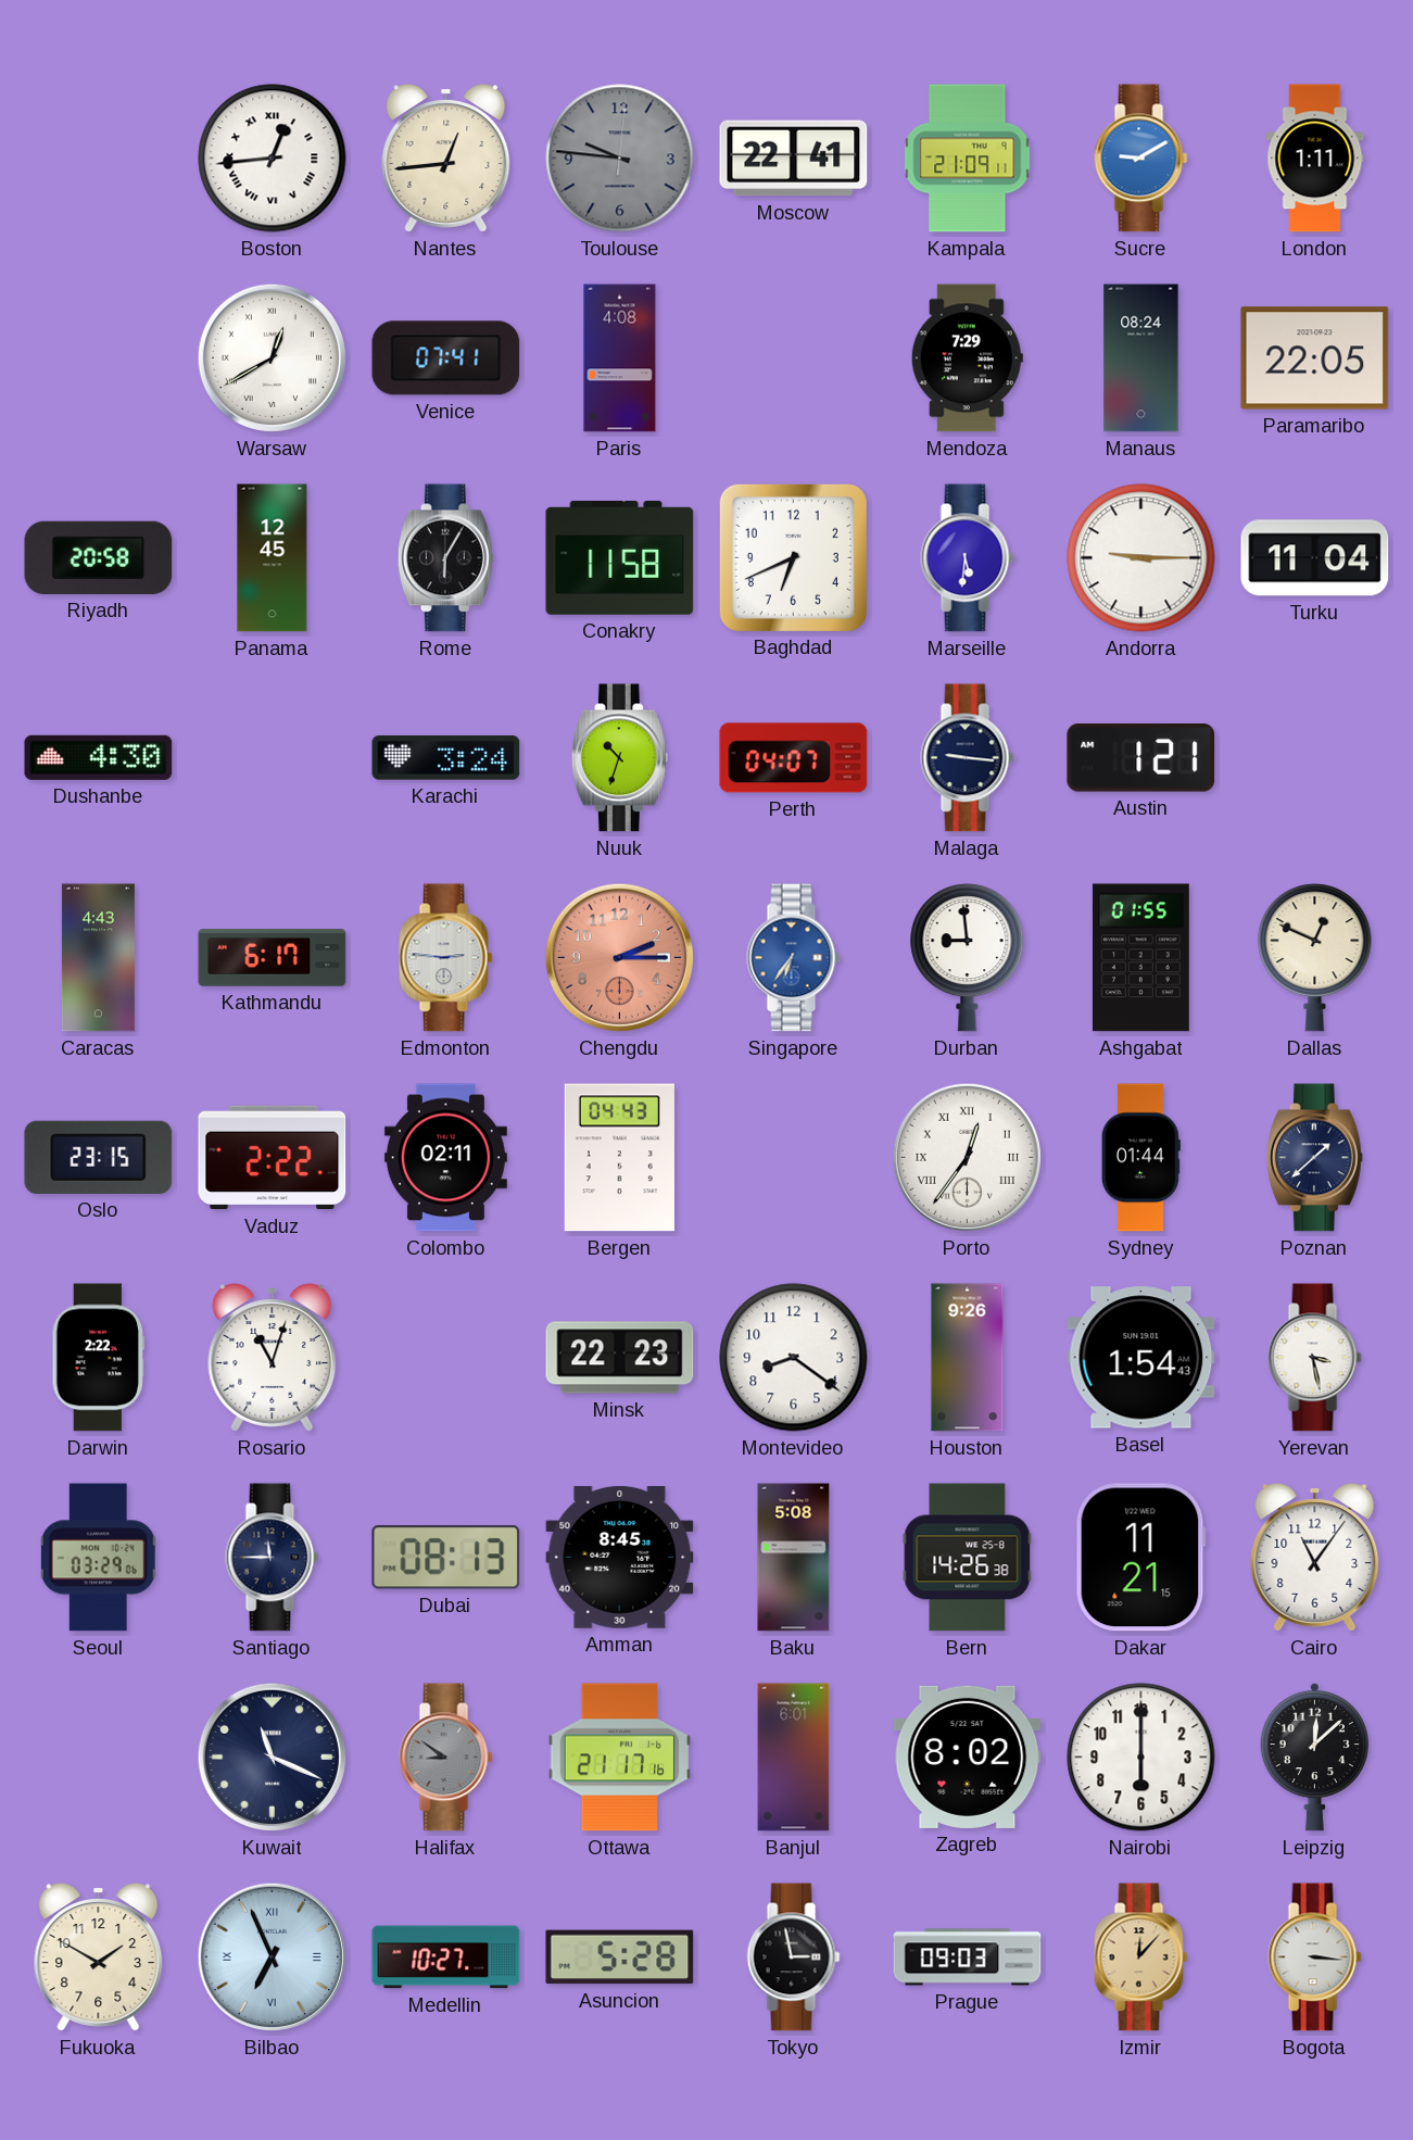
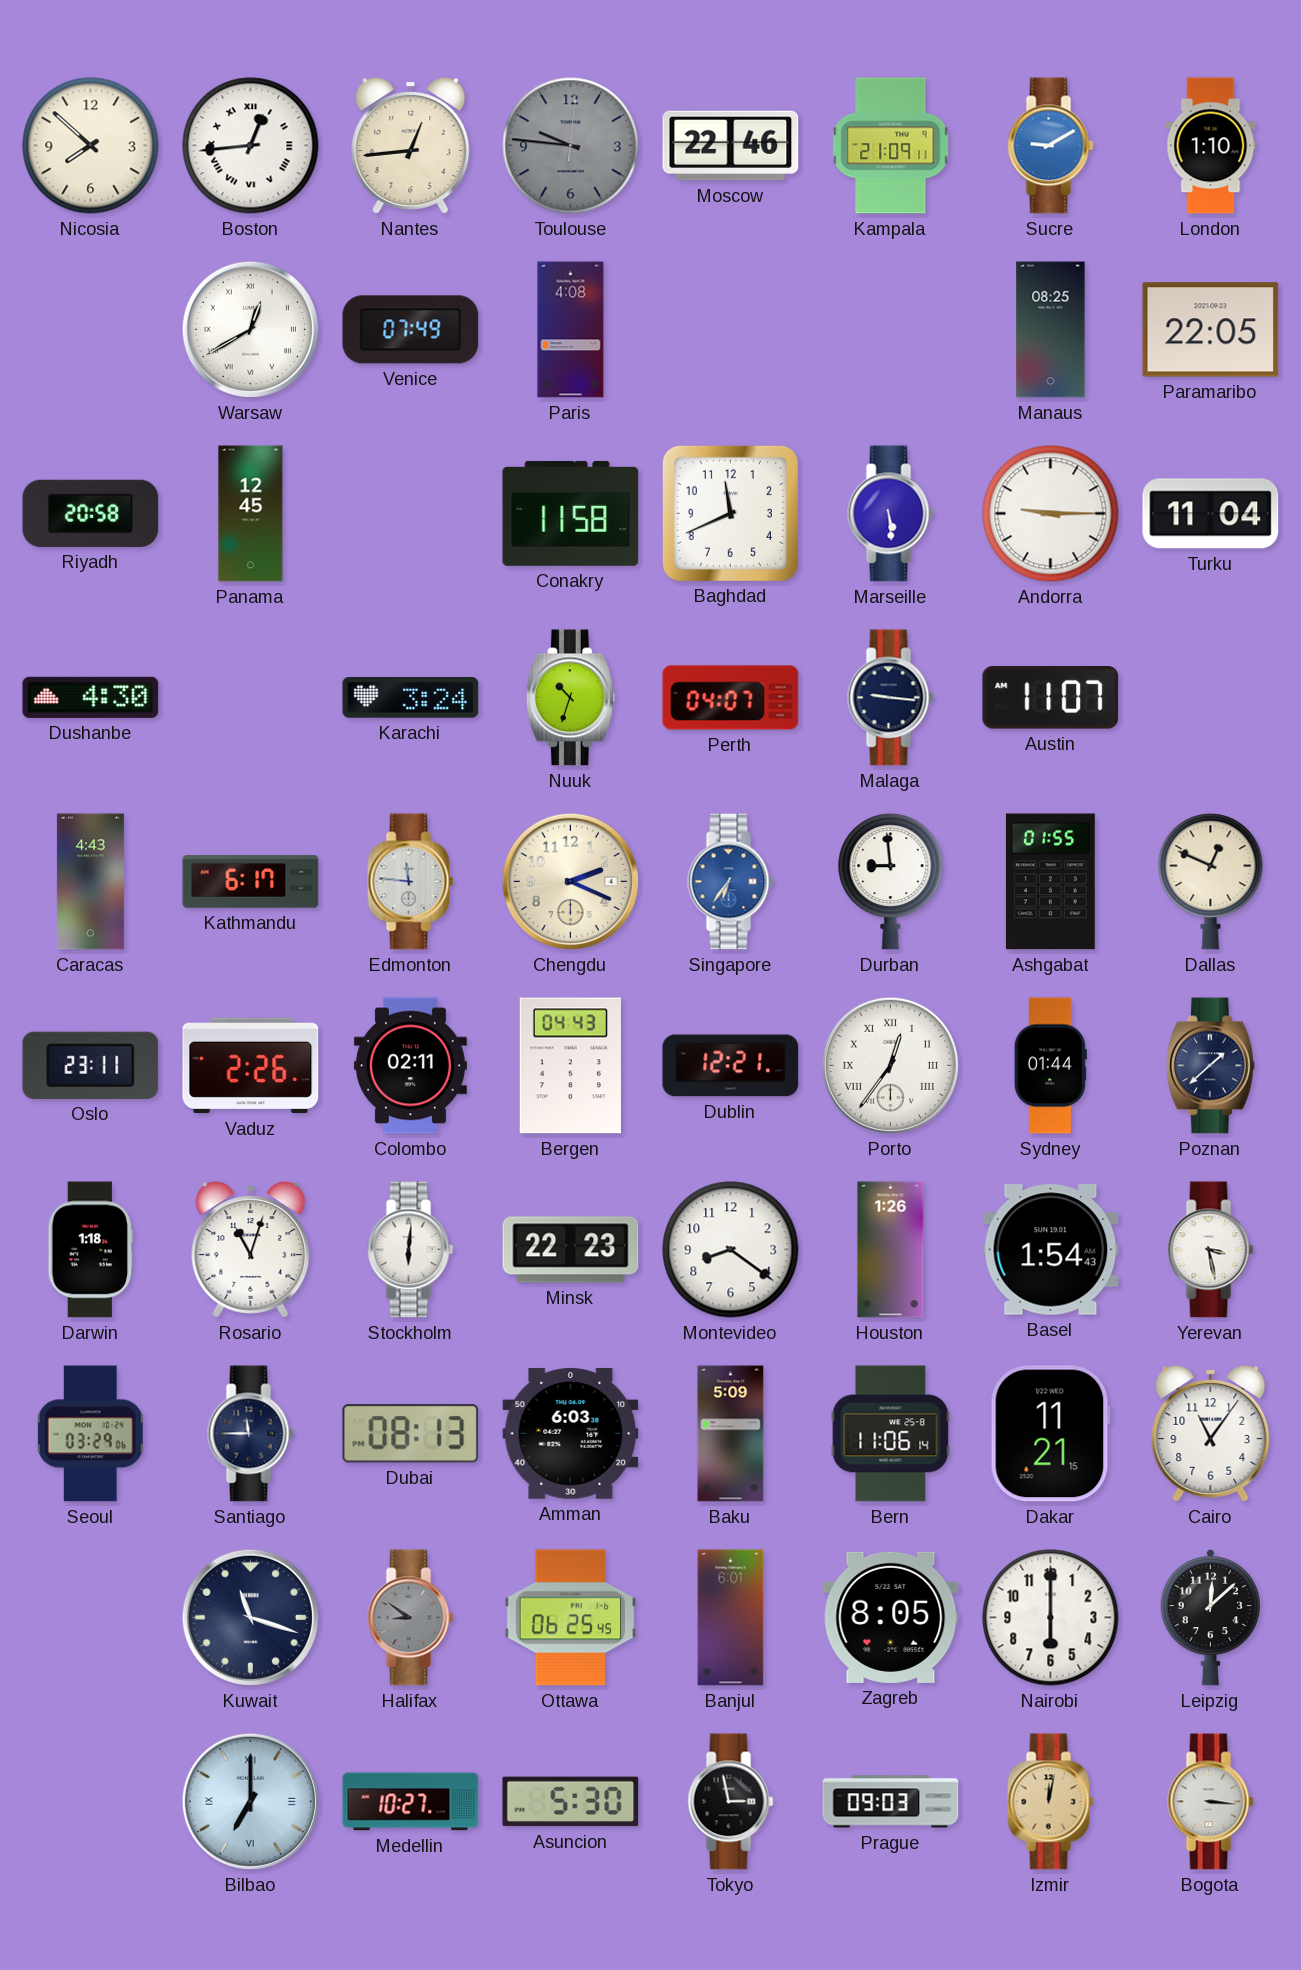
Nicosia: none -> 7:52
Moscow: 22:41 -> 22:46
London: 1:11 -> 1:10
Venice: 07:41 -> 07:49
Mendoza: 7:29 -> none
Manaus: 08:24 -> 08:25
Rome: 6:05 -> none
Baghdad: 6:41 -> 11:41
Marseille: 5:31 -> 5:29
Austin: 1:21 -> 11:07
Edmonton: 2:46 -> 11:46
Chengdu: 2:15 -> 2:19
Chengdu dial: salmon -> cream
Oslo: 23:15 -> 23:11
Vaduz: 2:22 -> 2:26
Dublin: none -> 12:21
Darwin: 2:22 -> 1:18
Stockholm: none -> 6:01
Houston: 9:26 -> 1:26
Amman: 8:45 -> 6:03
Baku: 5:08 -> 5:09
Bern: 14:26 -> 11:06
Kuwait: 11:19 -> 11:18
Ottawa: 21:17 -> 06:25
Zagreb: 8:02 -> 8:05
Fukuoka: 1:50 -> none
Bilbao: 6:56 -> 7:00
Asuncion: 5:28 -> 5:30
Izmir: 12:07 -> 12:02
